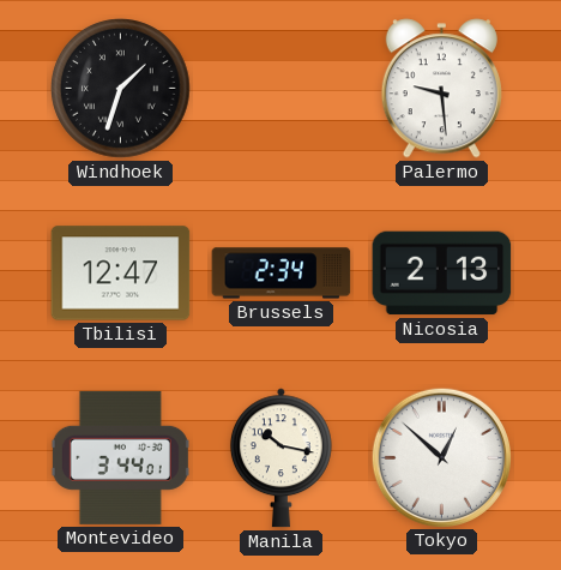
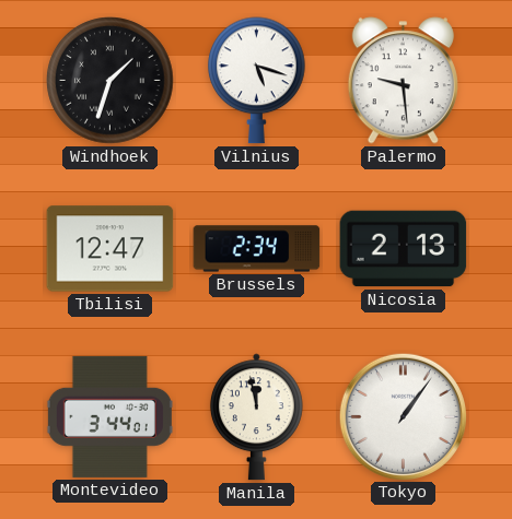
Vilnius: none -> 5:18
Manila: 10:17 -> 11:58
Tokyo: 12:52 -> 1:06
